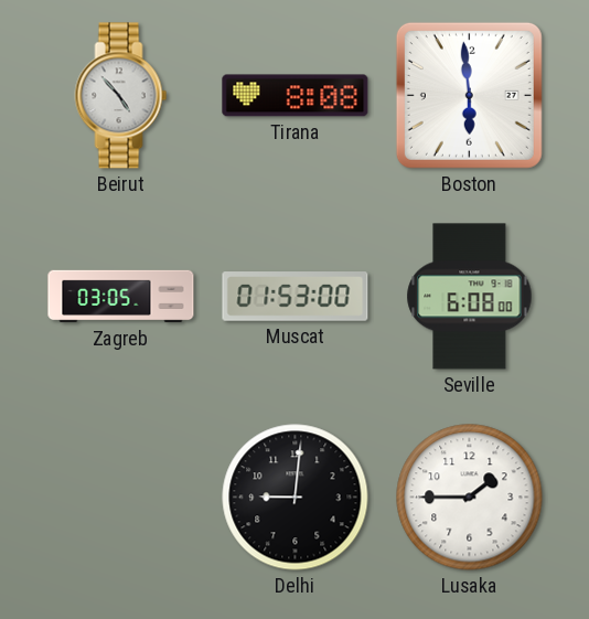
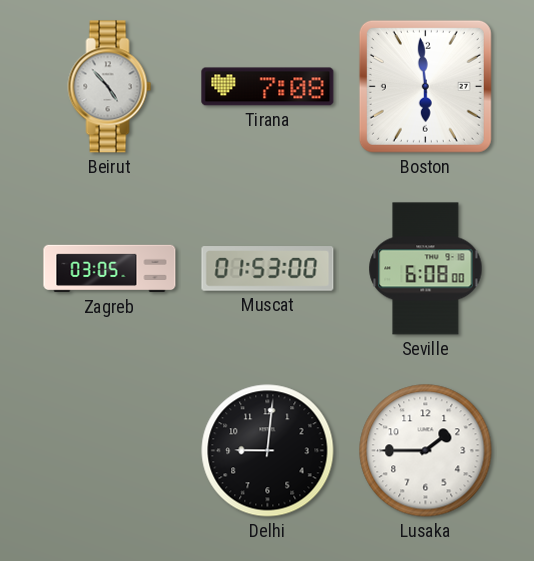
Tirana: 8:08 -> 7:08
